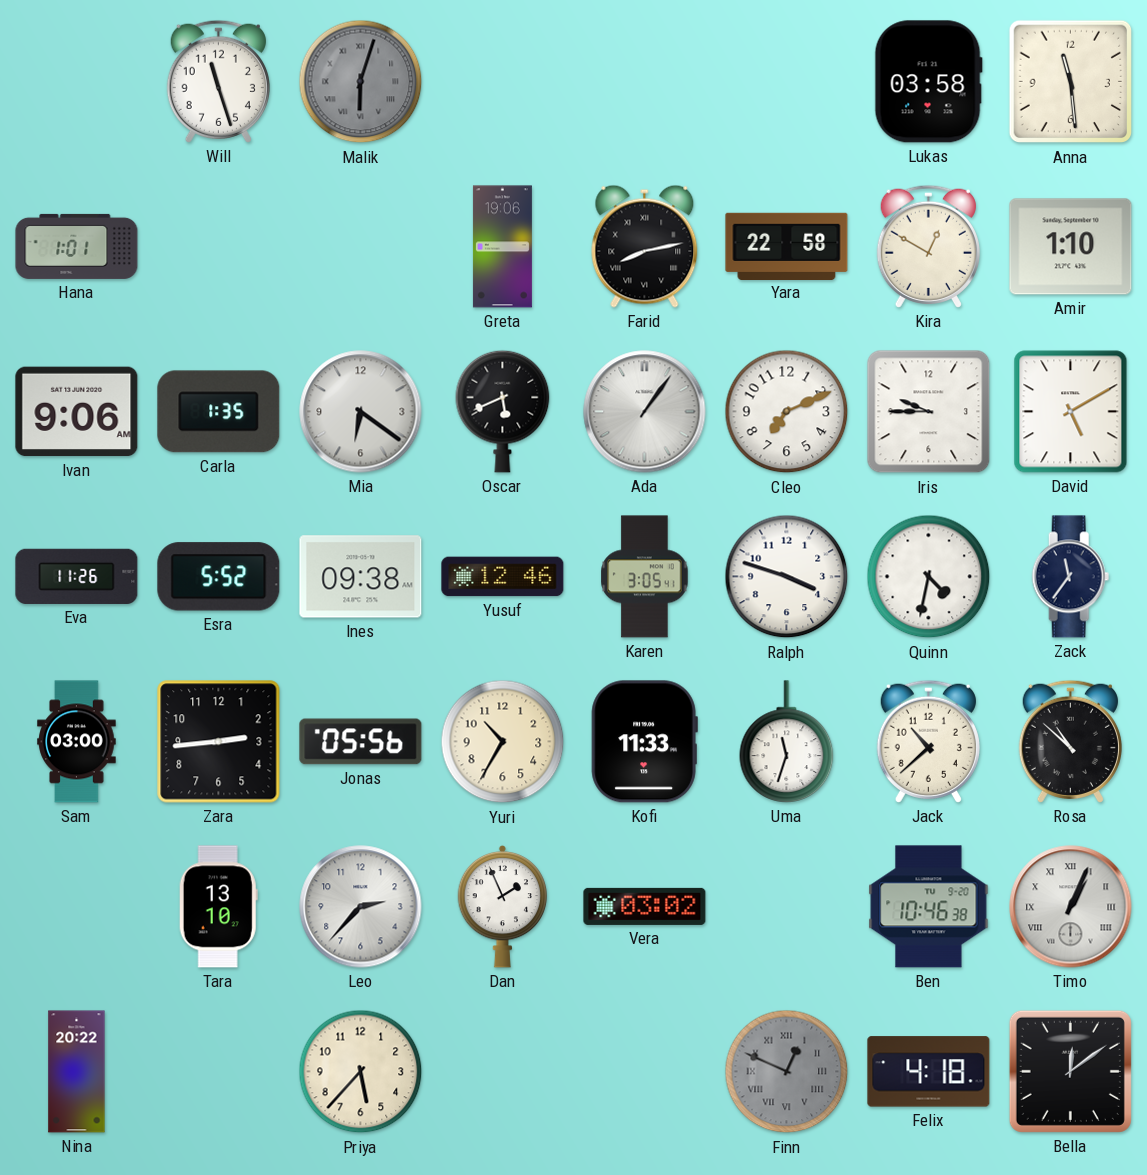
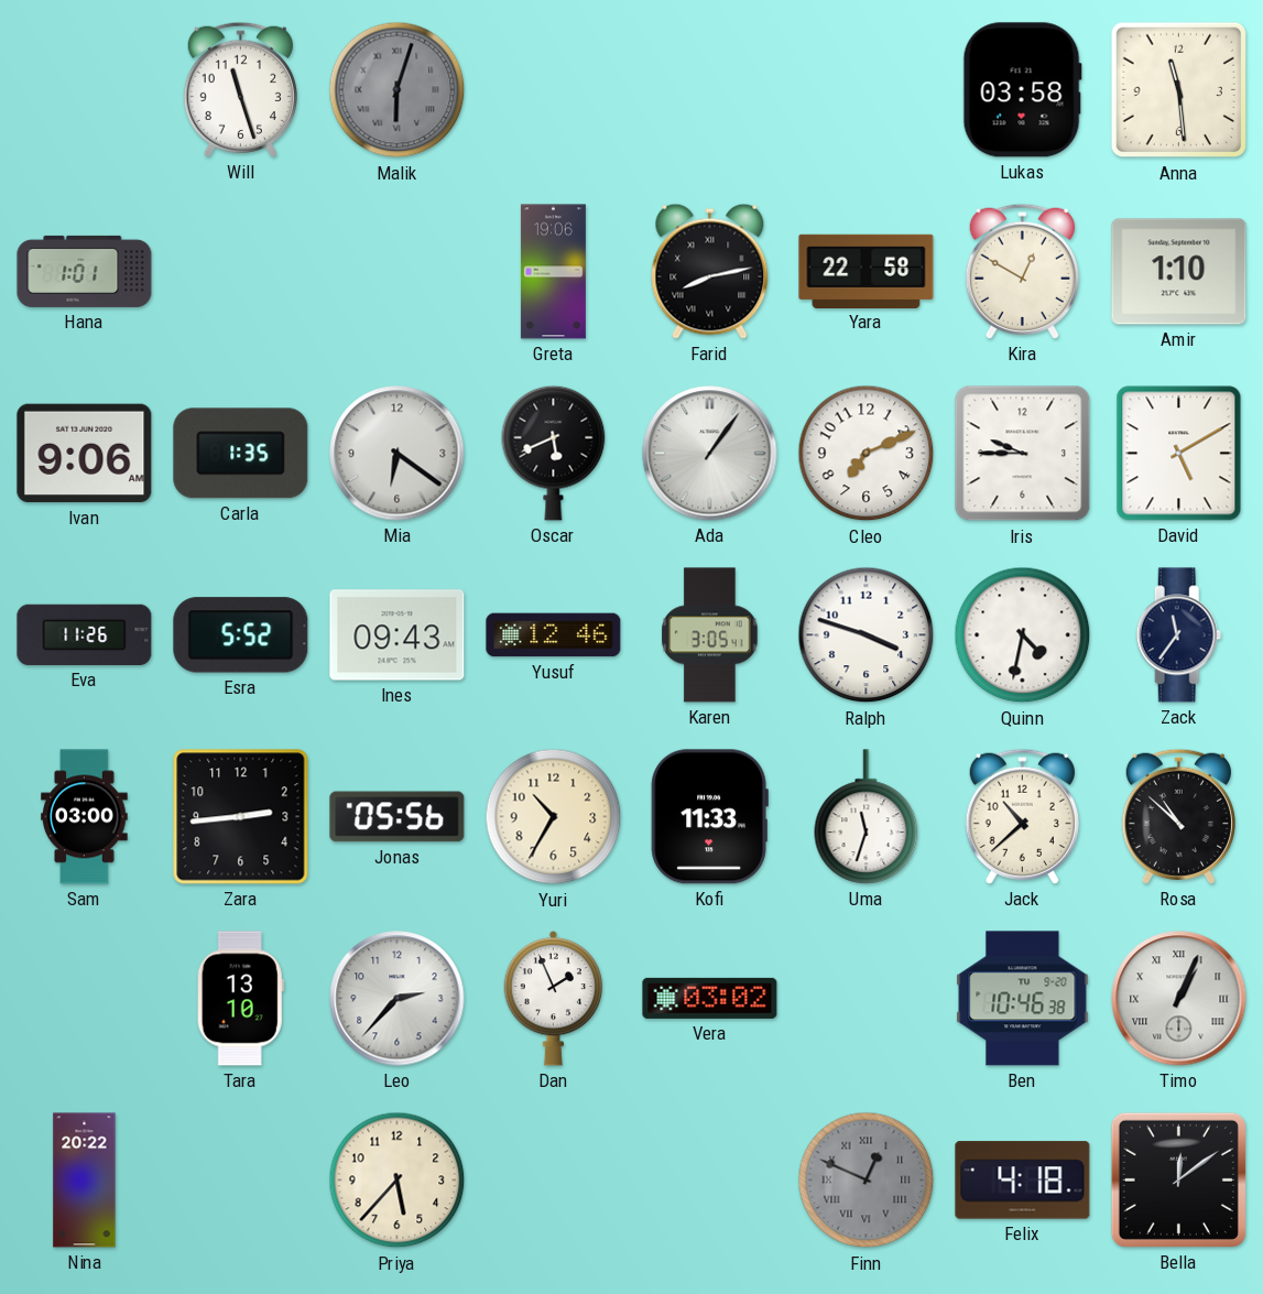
Ines: 09:38 -> 09:43
